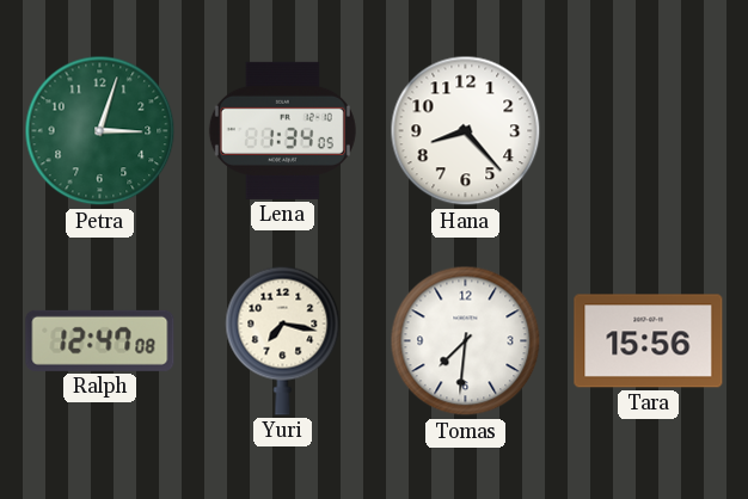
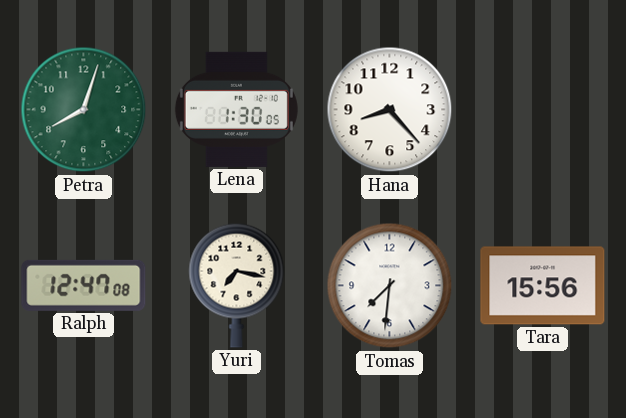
Petra: 3:03 -> 8:03
Lena: 1:34 -> 1:30
